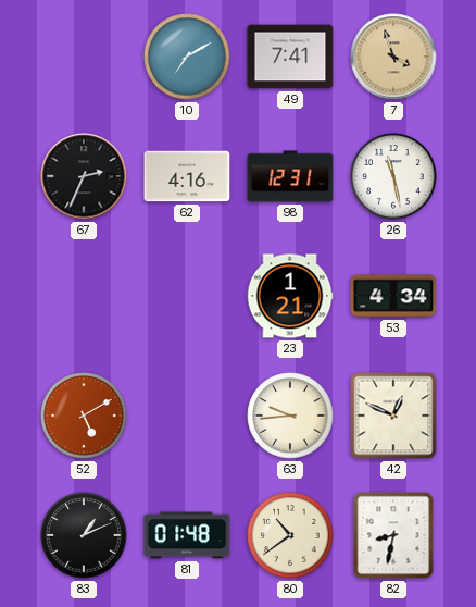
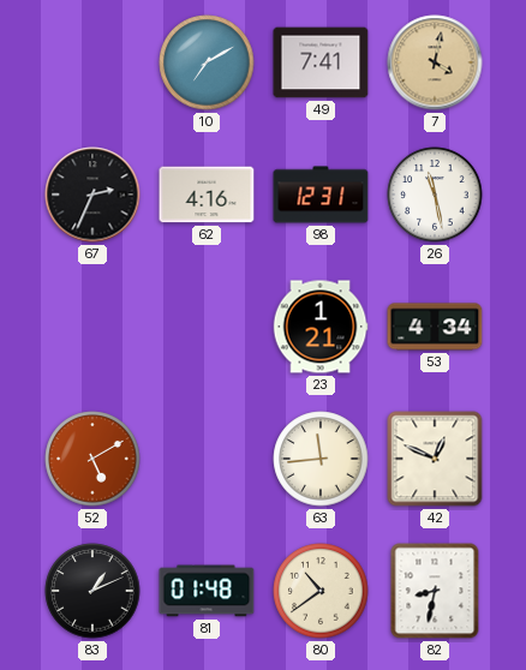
7: 3:57 -> 4:02
63: 9:44 -> 11:44
